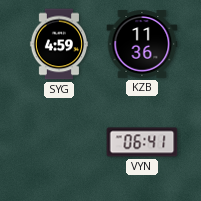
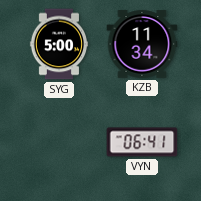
SYG: 4:59 -> 5:00
KZB: 11:36 -> 11:34
